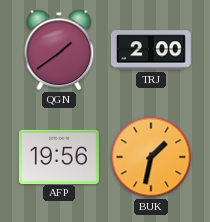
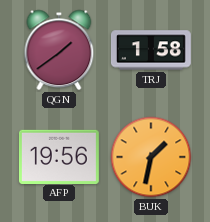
TRJ: 2:00 -> 1:58
